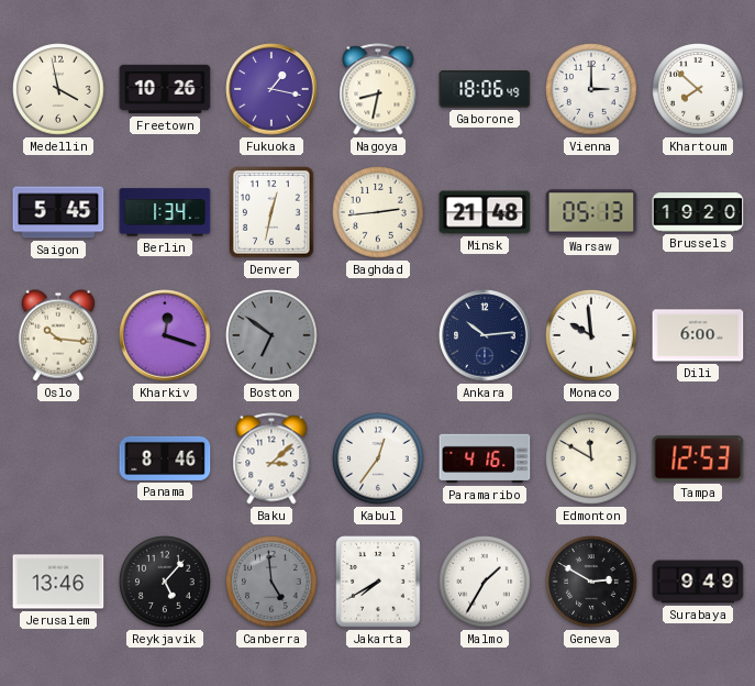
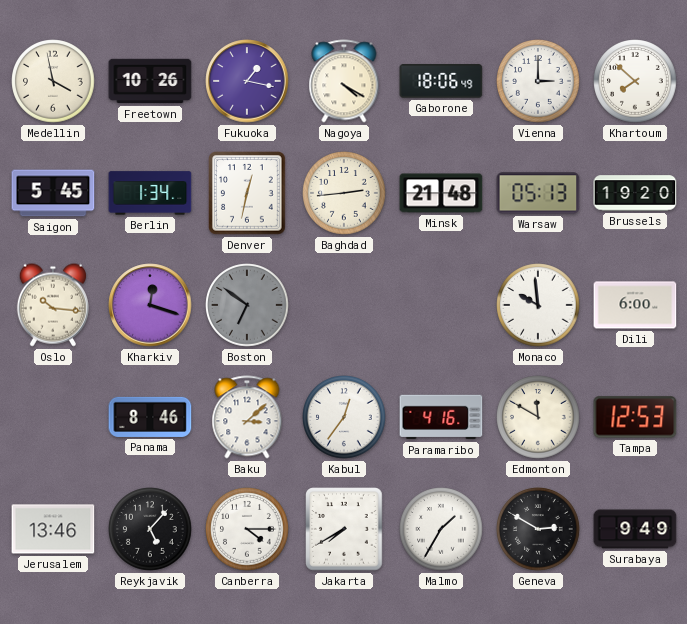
Nagoya: 8:32 -> 4:20
Ankara: 10:14 -> none
Canberra: 4:59 -> 4:15
Canberra dial: grey -> white
